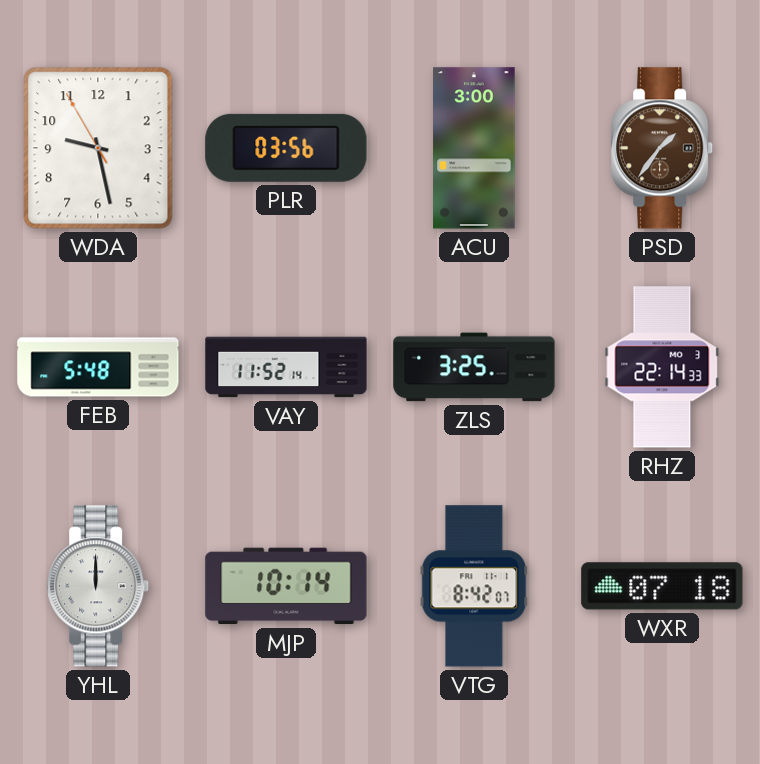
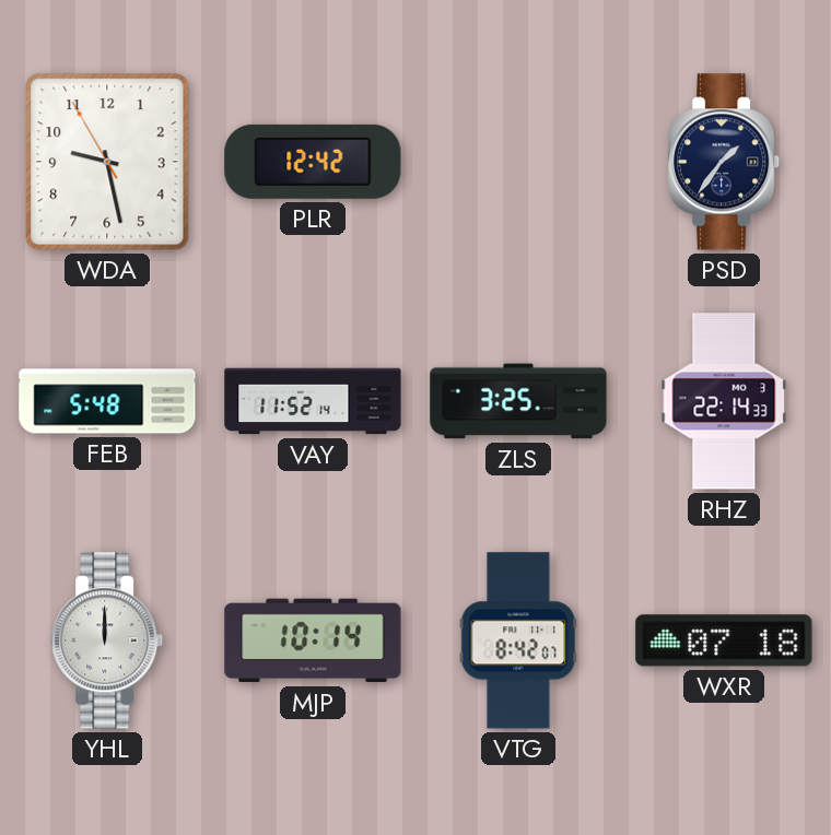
PLR: 03:56 -> 12:42
ACU: 3:00 -> none
PSD dial: brown -> navy
